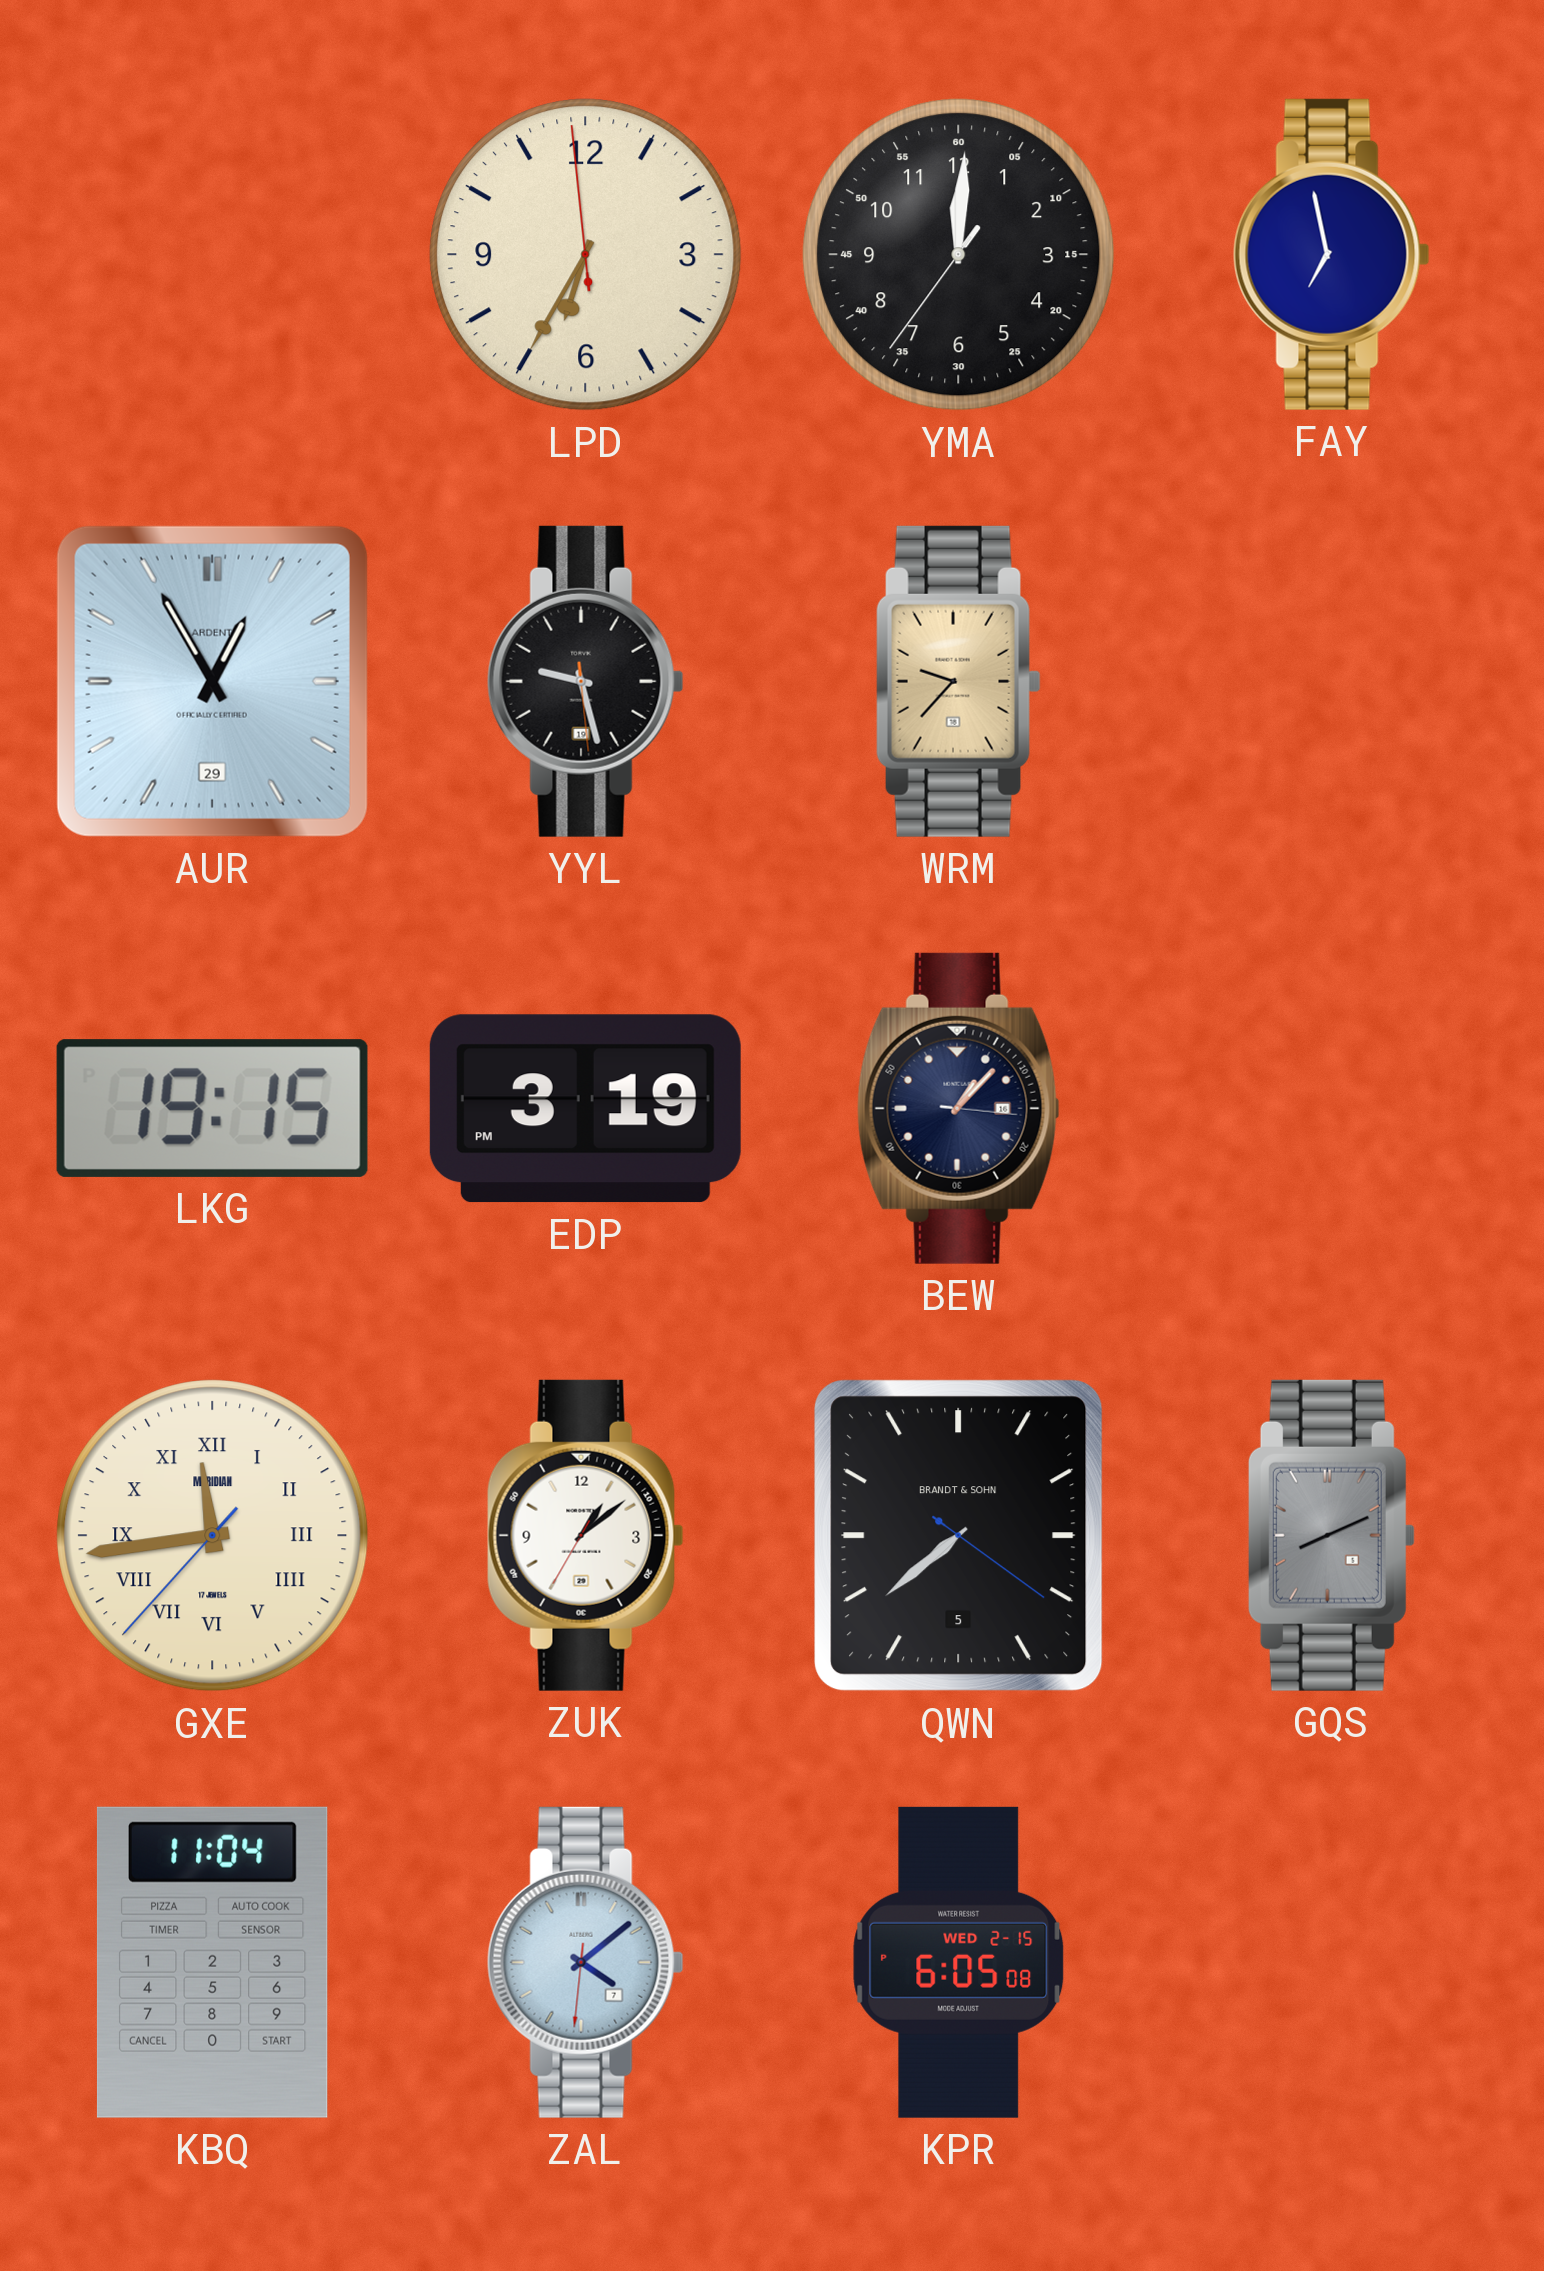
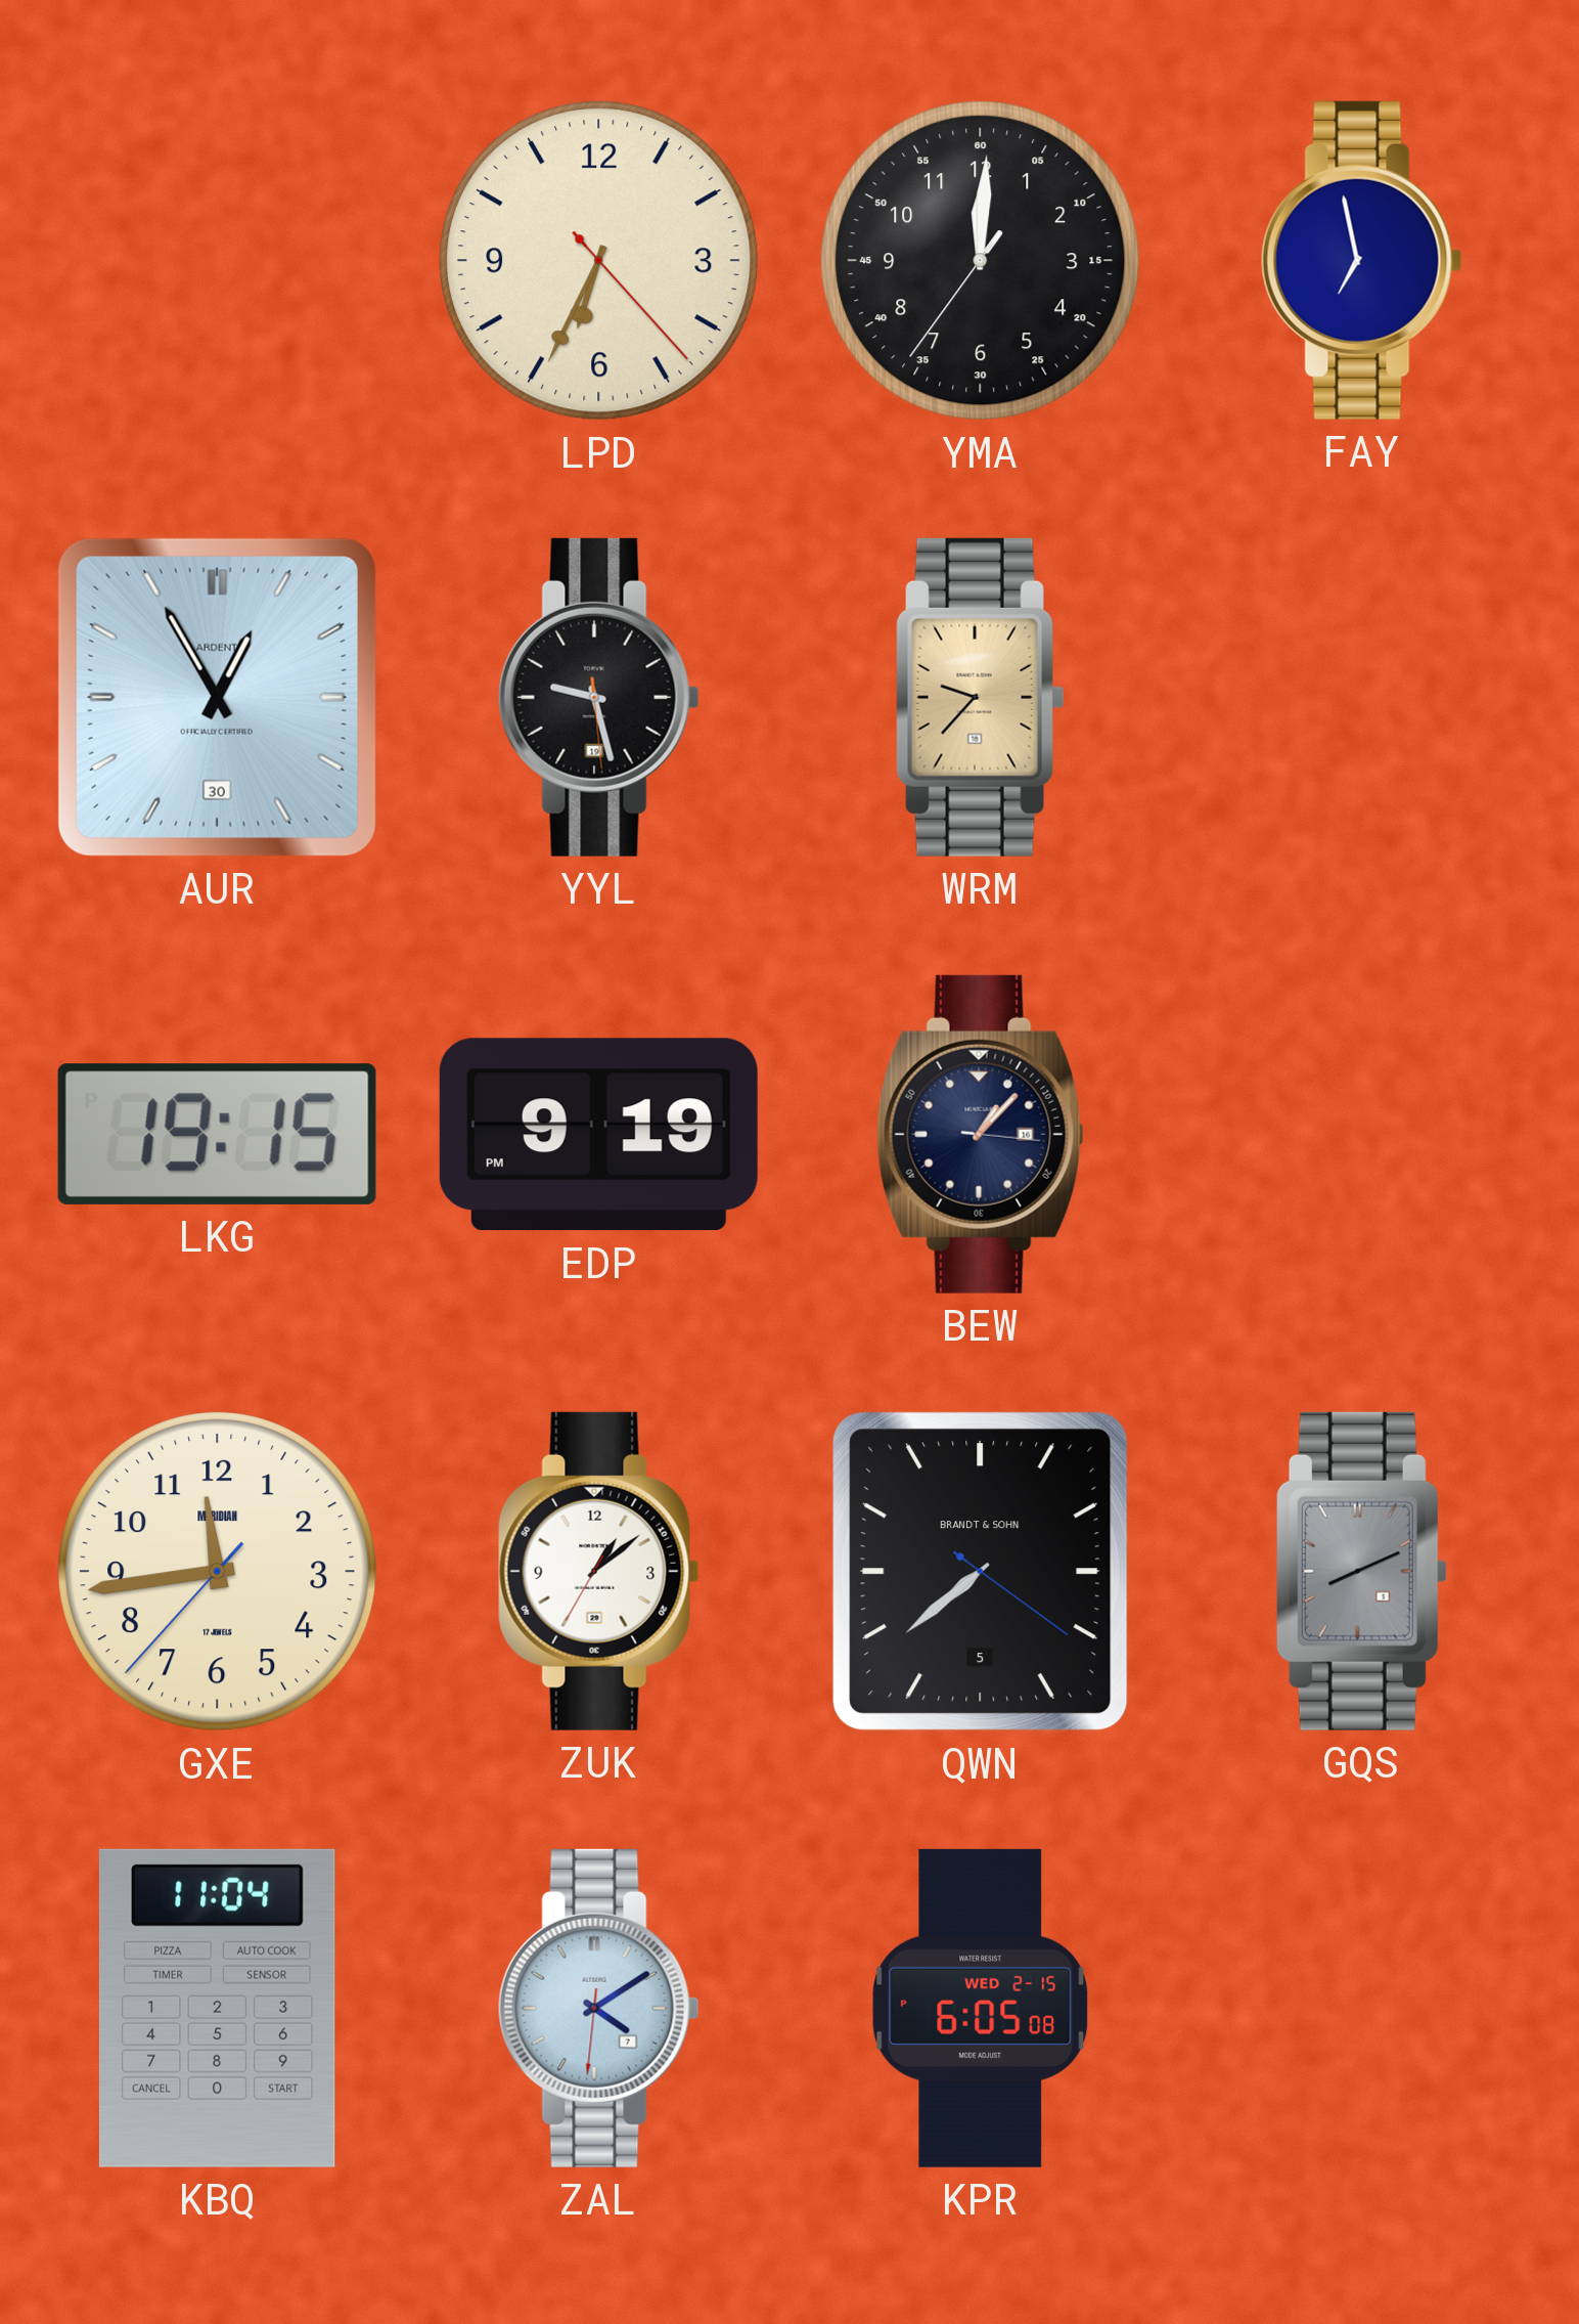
LPD: 6:34:59 -> 6:34:23
AUR date: 29 -> 30
EDP: 3:19 -> 9:19
GXE numerals: Roman -> Arabic
ZAL: 4:08 -> 4:09
